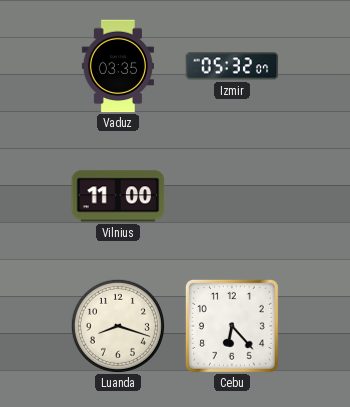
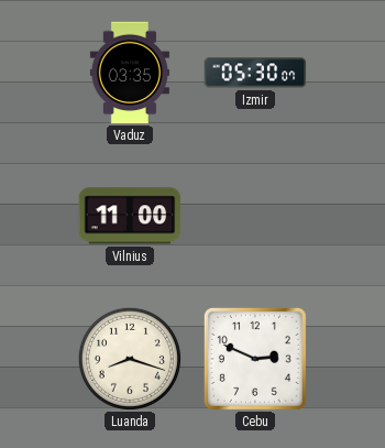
Izmir: 05:32 -> 05:30
Cebu: 6:23 -> 2:49
